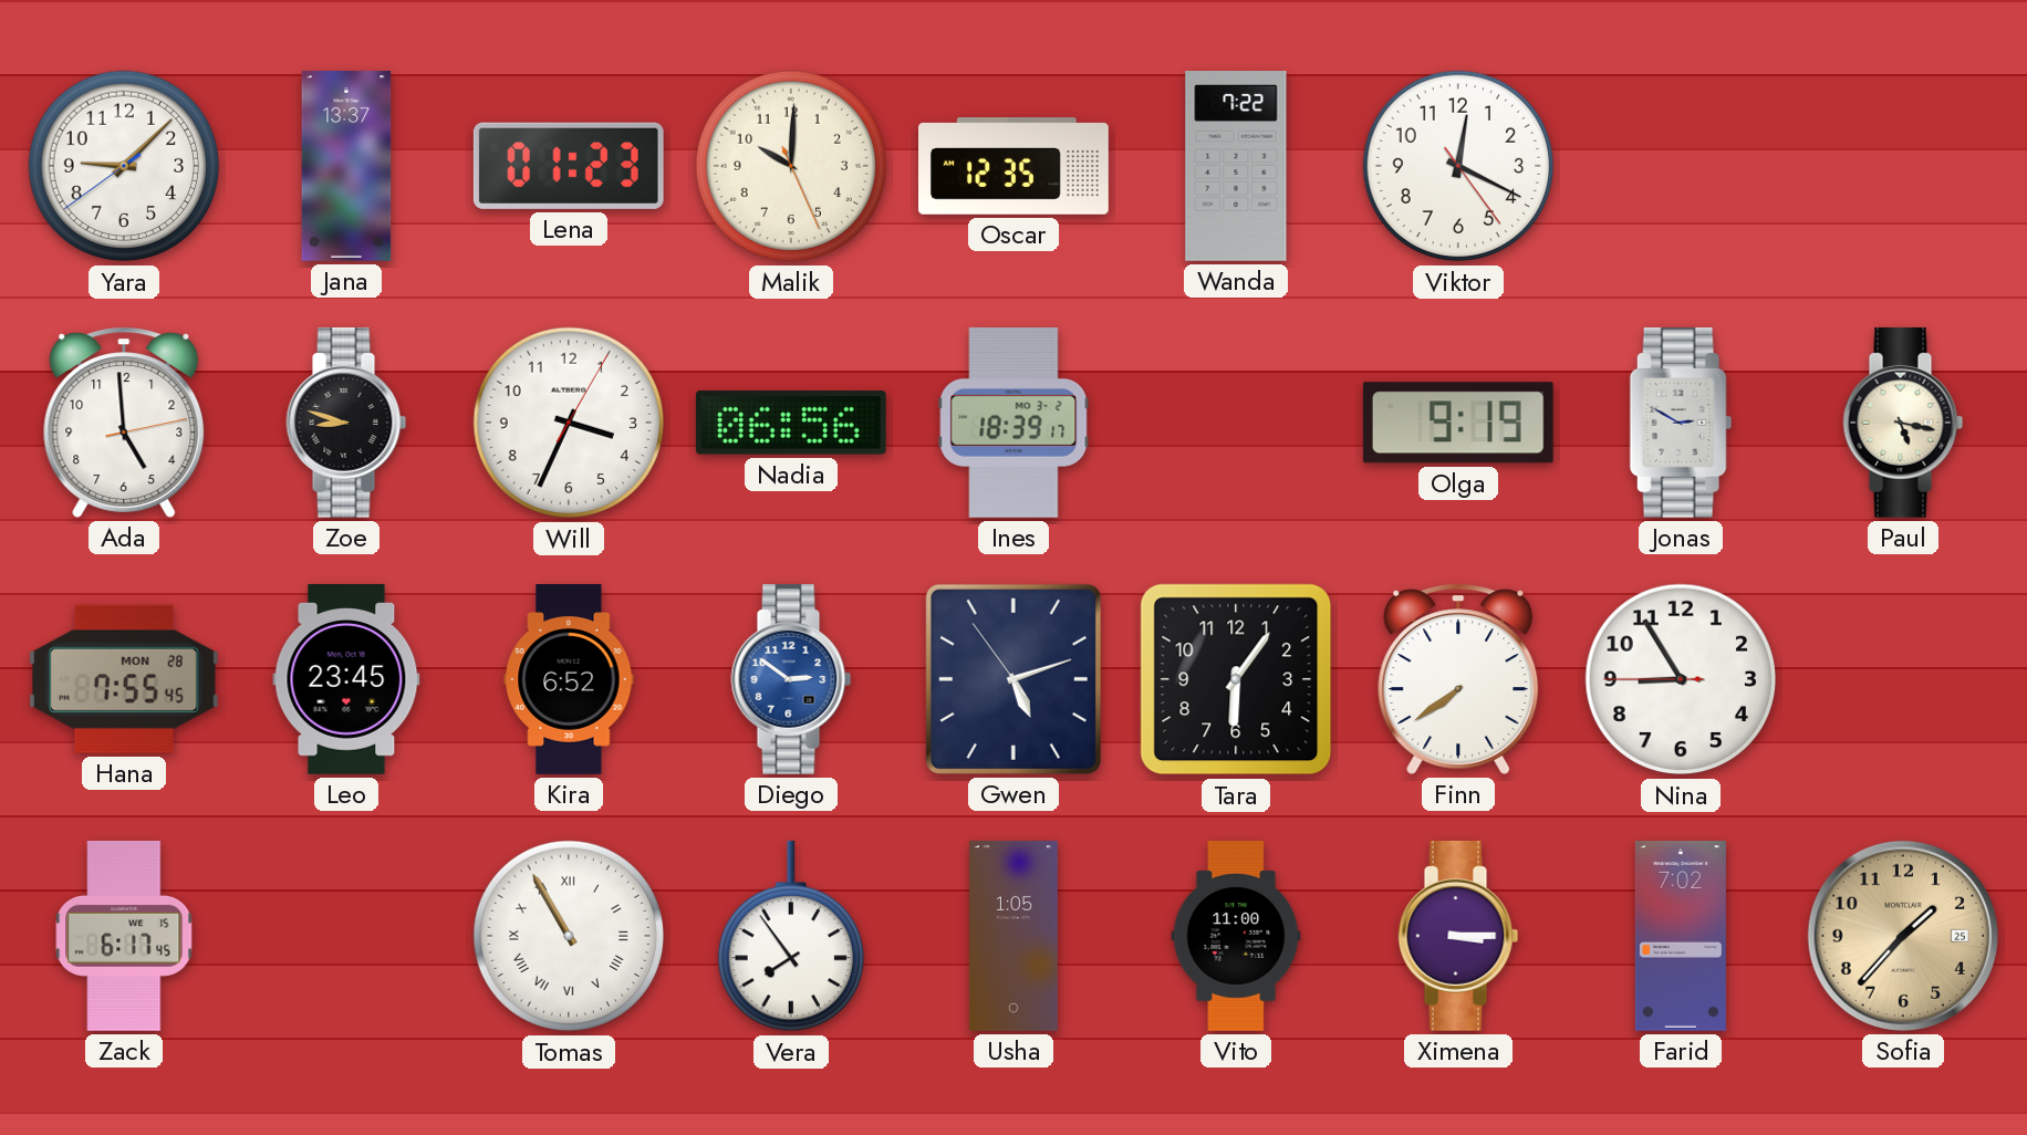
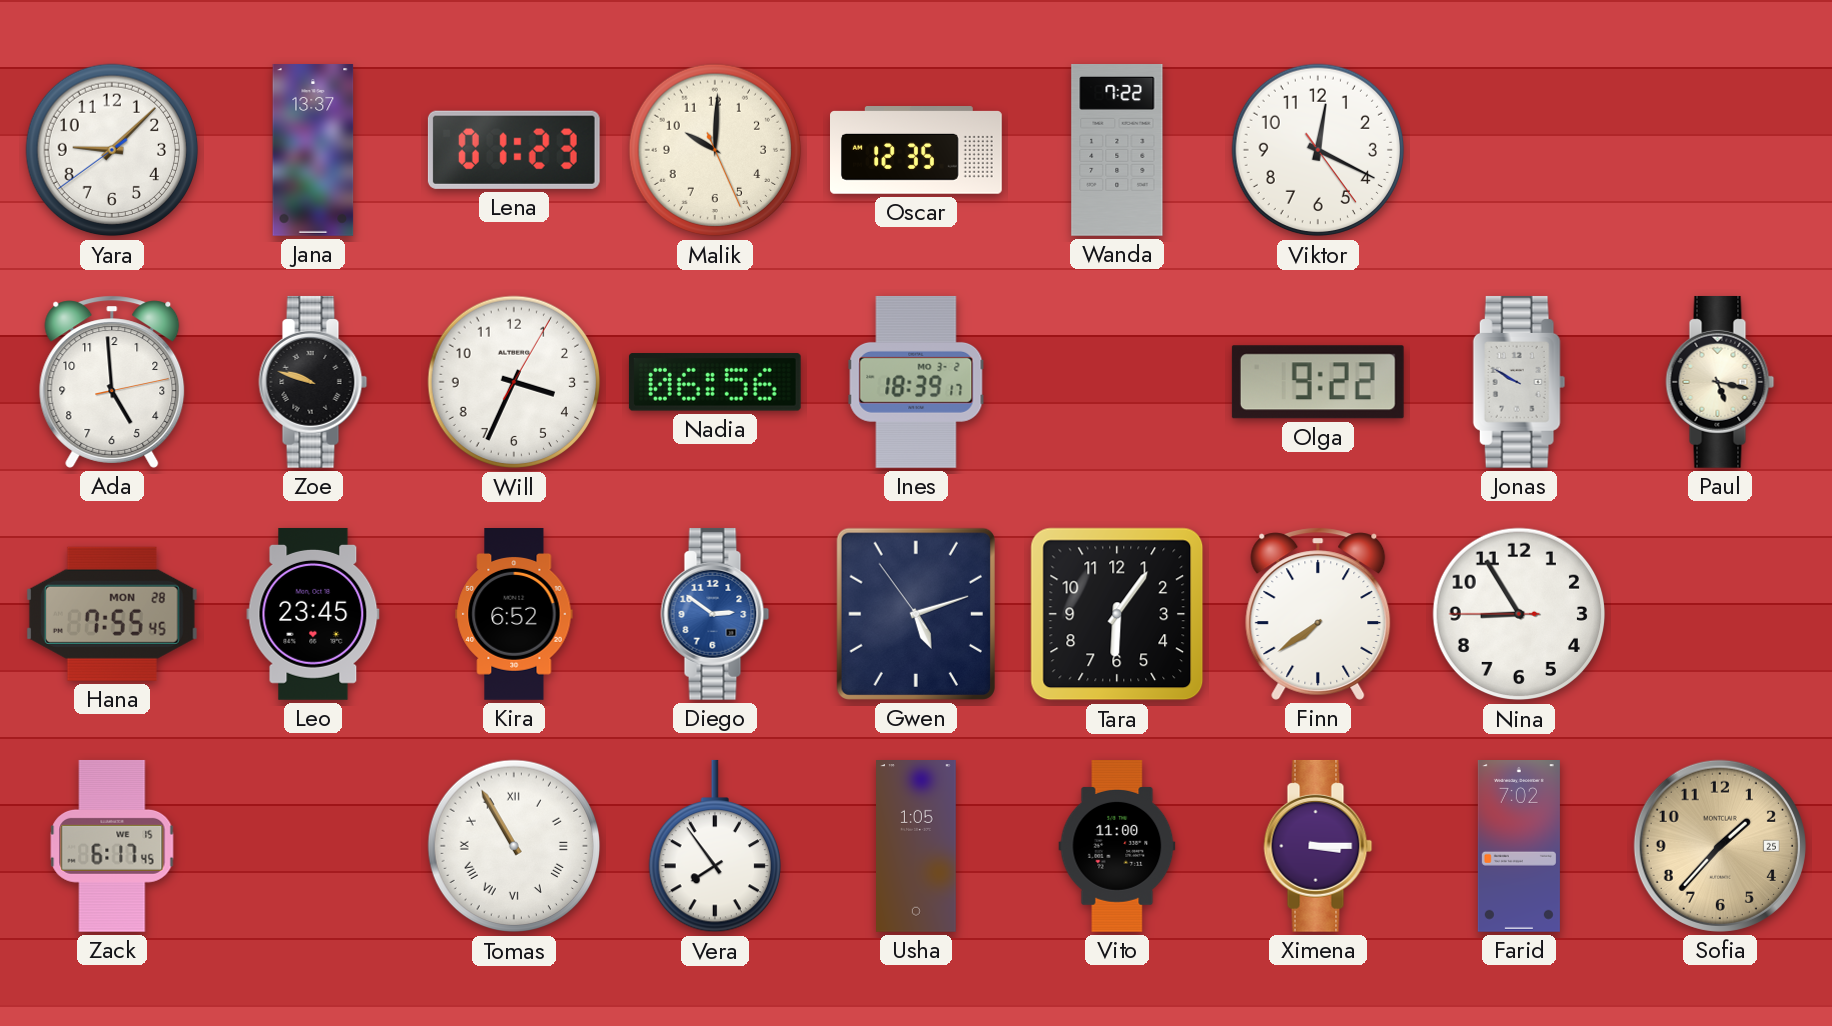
Zoe: 8:48 -> 9:48
Olga: 9:19 -> 9:22
Jonas: 2:50 -> 9:50
